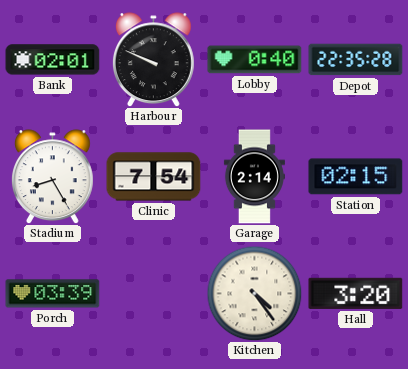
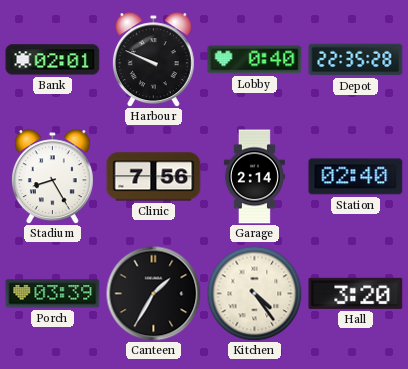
Clinic: 7:54 -> 7:56
Station: 02:15 -> 02:40
Canteen: none -> 1:35
